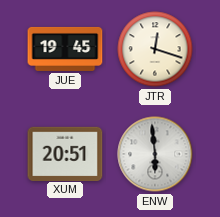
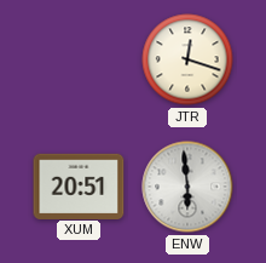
JUE: 19:45 -> none
